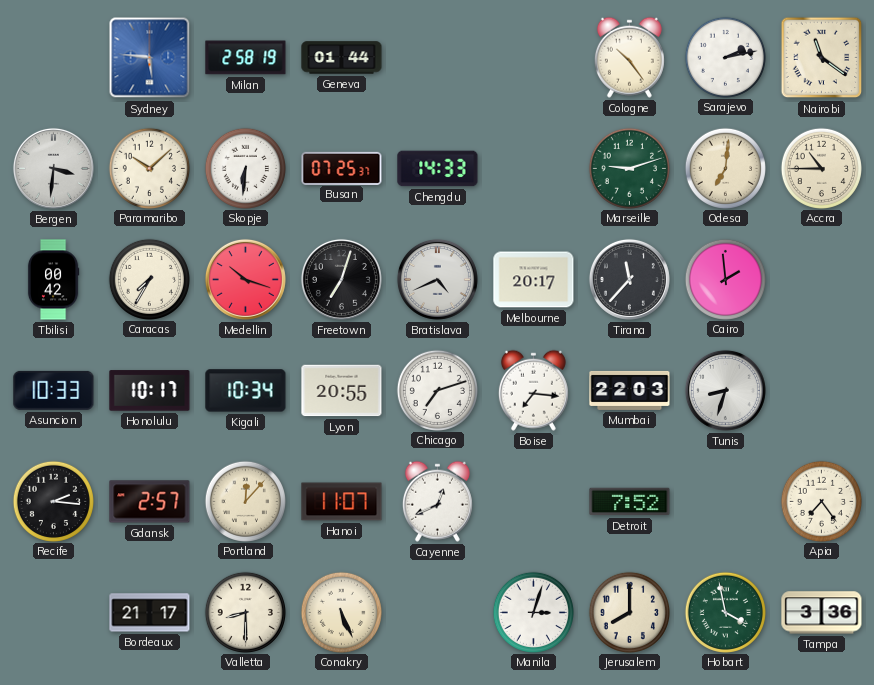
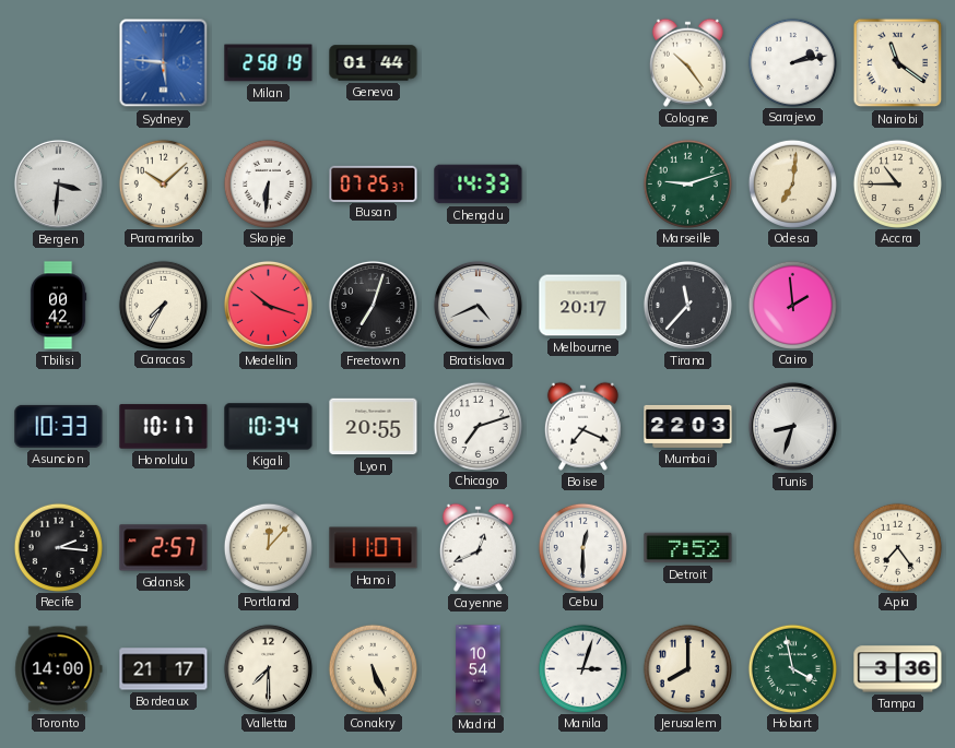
Boise: 7:16 -> 7:19
Cebu: none -> 12:30
Toronto: none -> 14:00
Valletta: 8:30 -> 7:30
Madrid: none -> 10:54
